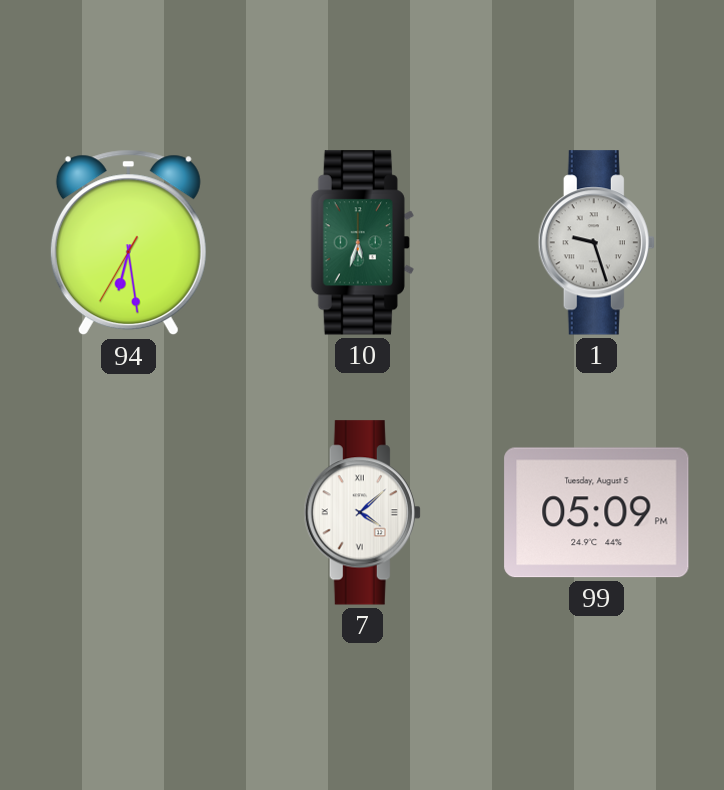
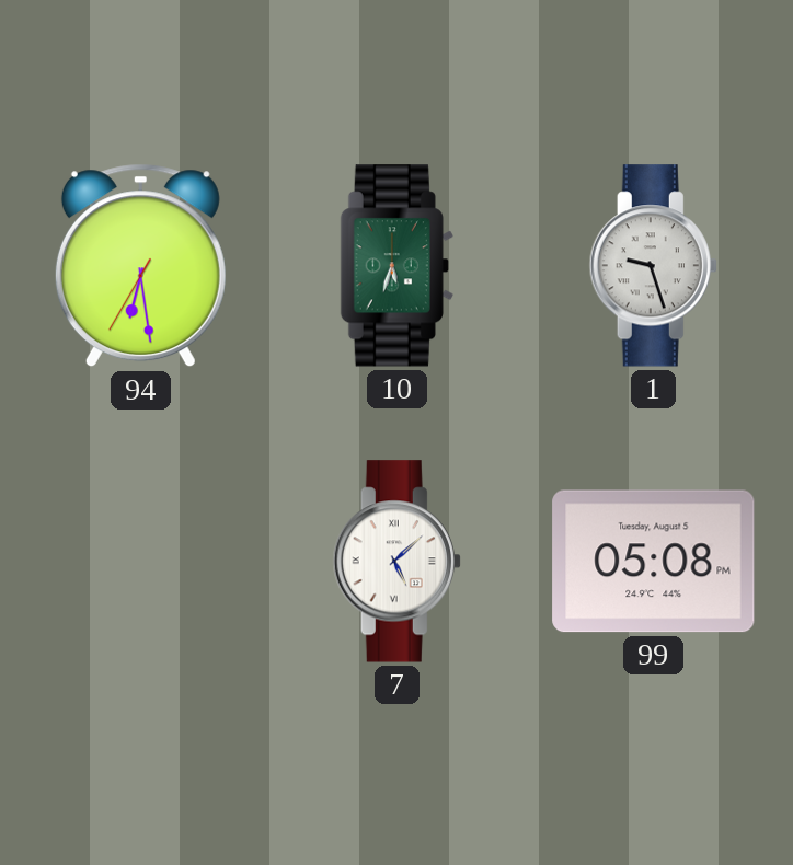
7: 4:08 -> 5:08
99: 05:09 -> 05:08
